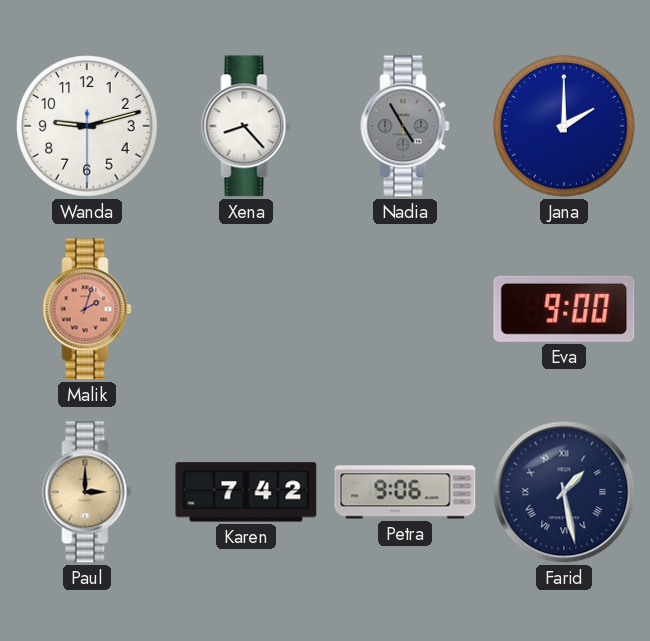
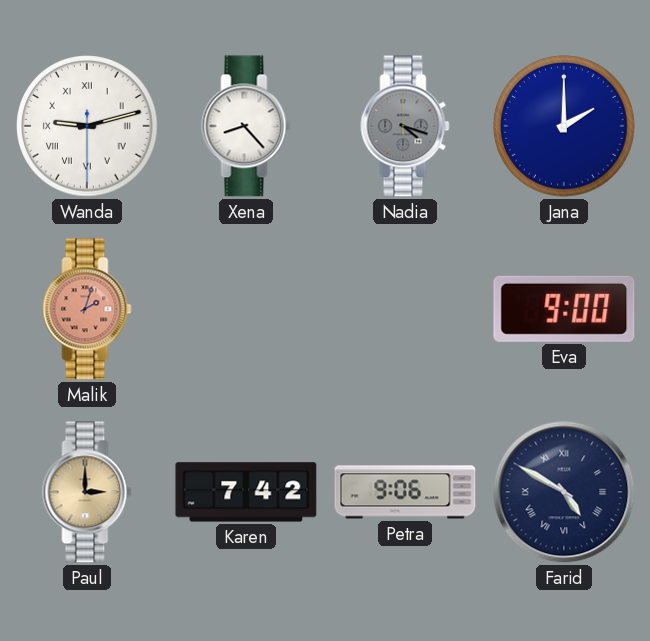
Wanda numerals: Arabic -> Roman
Nadia: 4:55 -> 4:18
Farid: 1:28 -> 4:50
